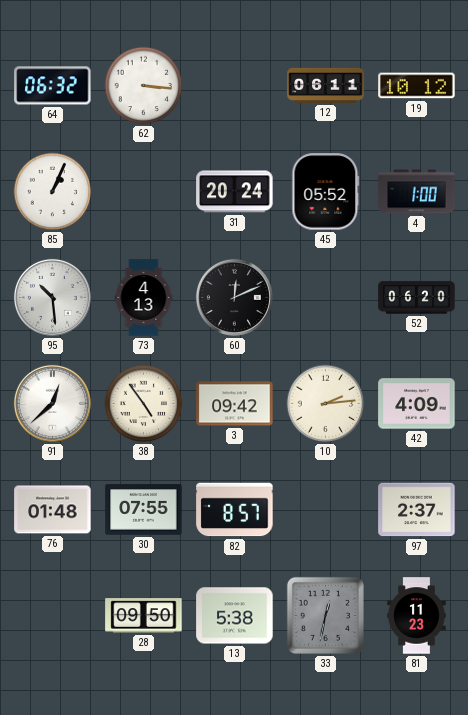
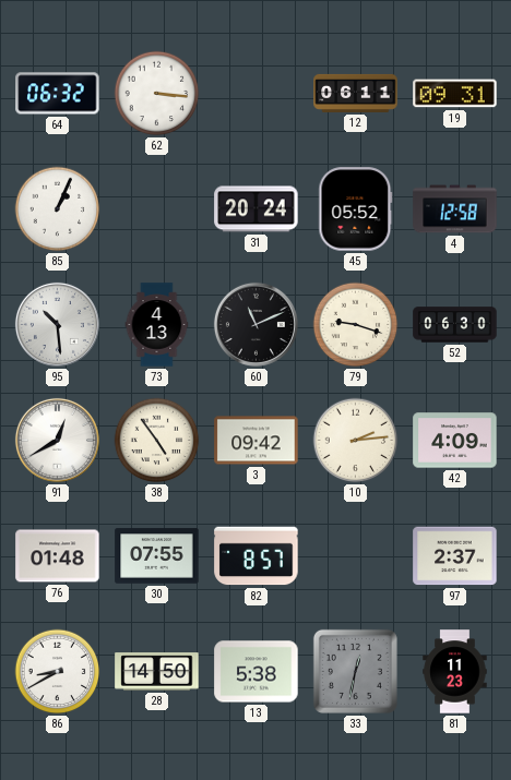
19: 10:12 -> 09:31
4: 1:00 -> 12:58
60: 12:11 -> 11:11
79: none -> 9:18
52: 06:20 -> 06:30
91: 12:38 -> 12:40
86: none -> 8:40
28: 09:50 -> 14:50
